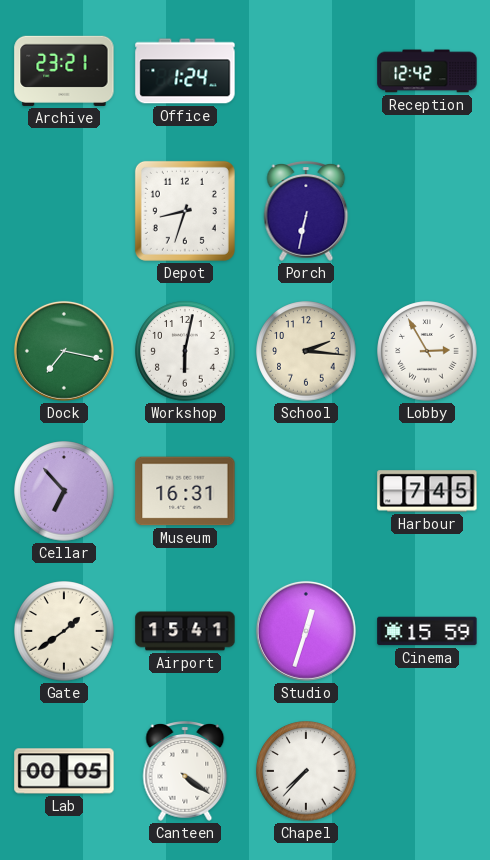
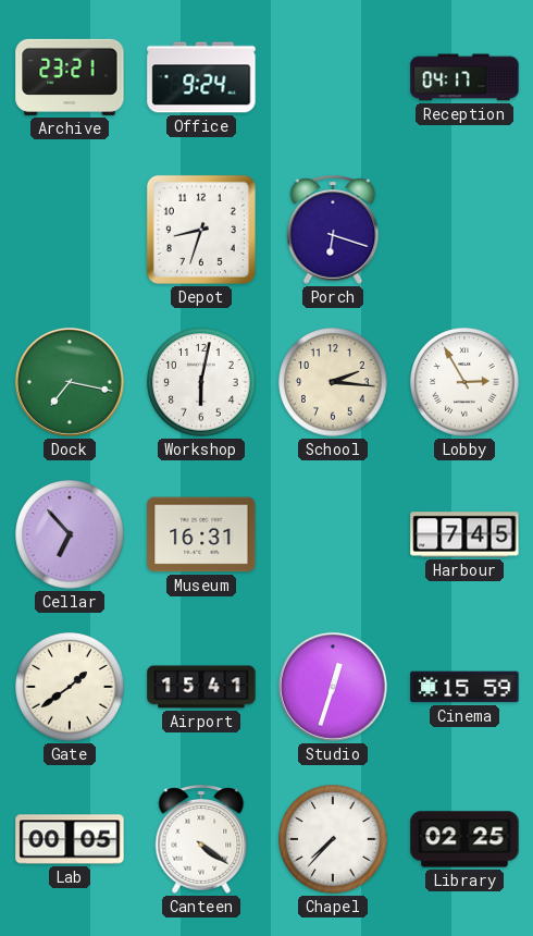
Office: 1:24 -> 9:24
Reception: 12:42 -> 04:17
Porch: 6:32 -> 6:18
Library: none -> 02:25
